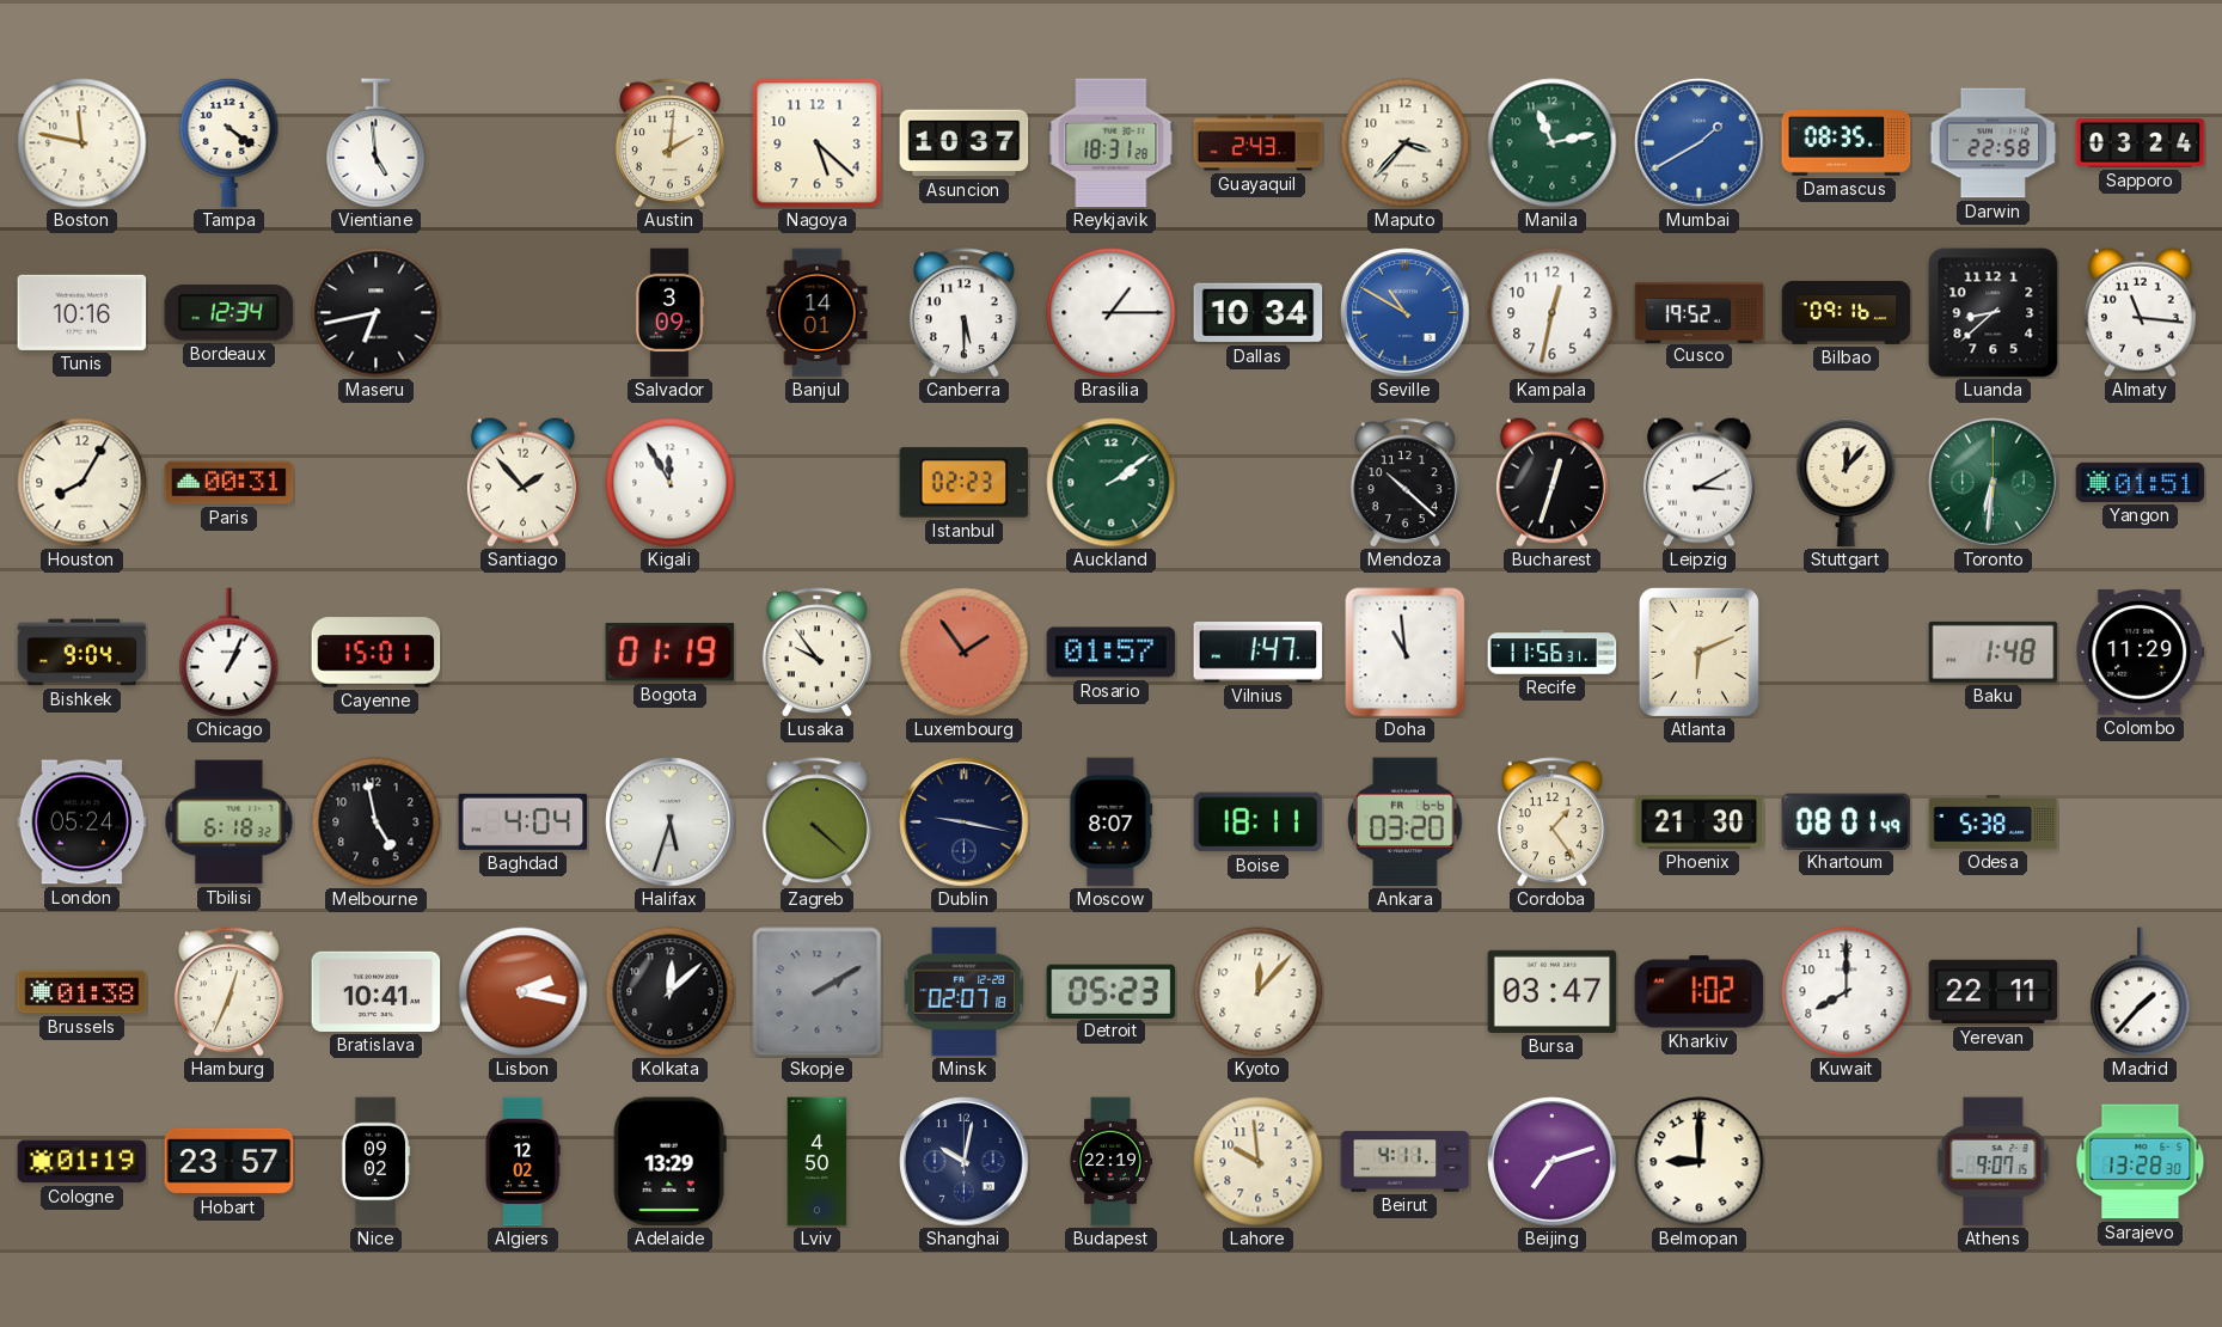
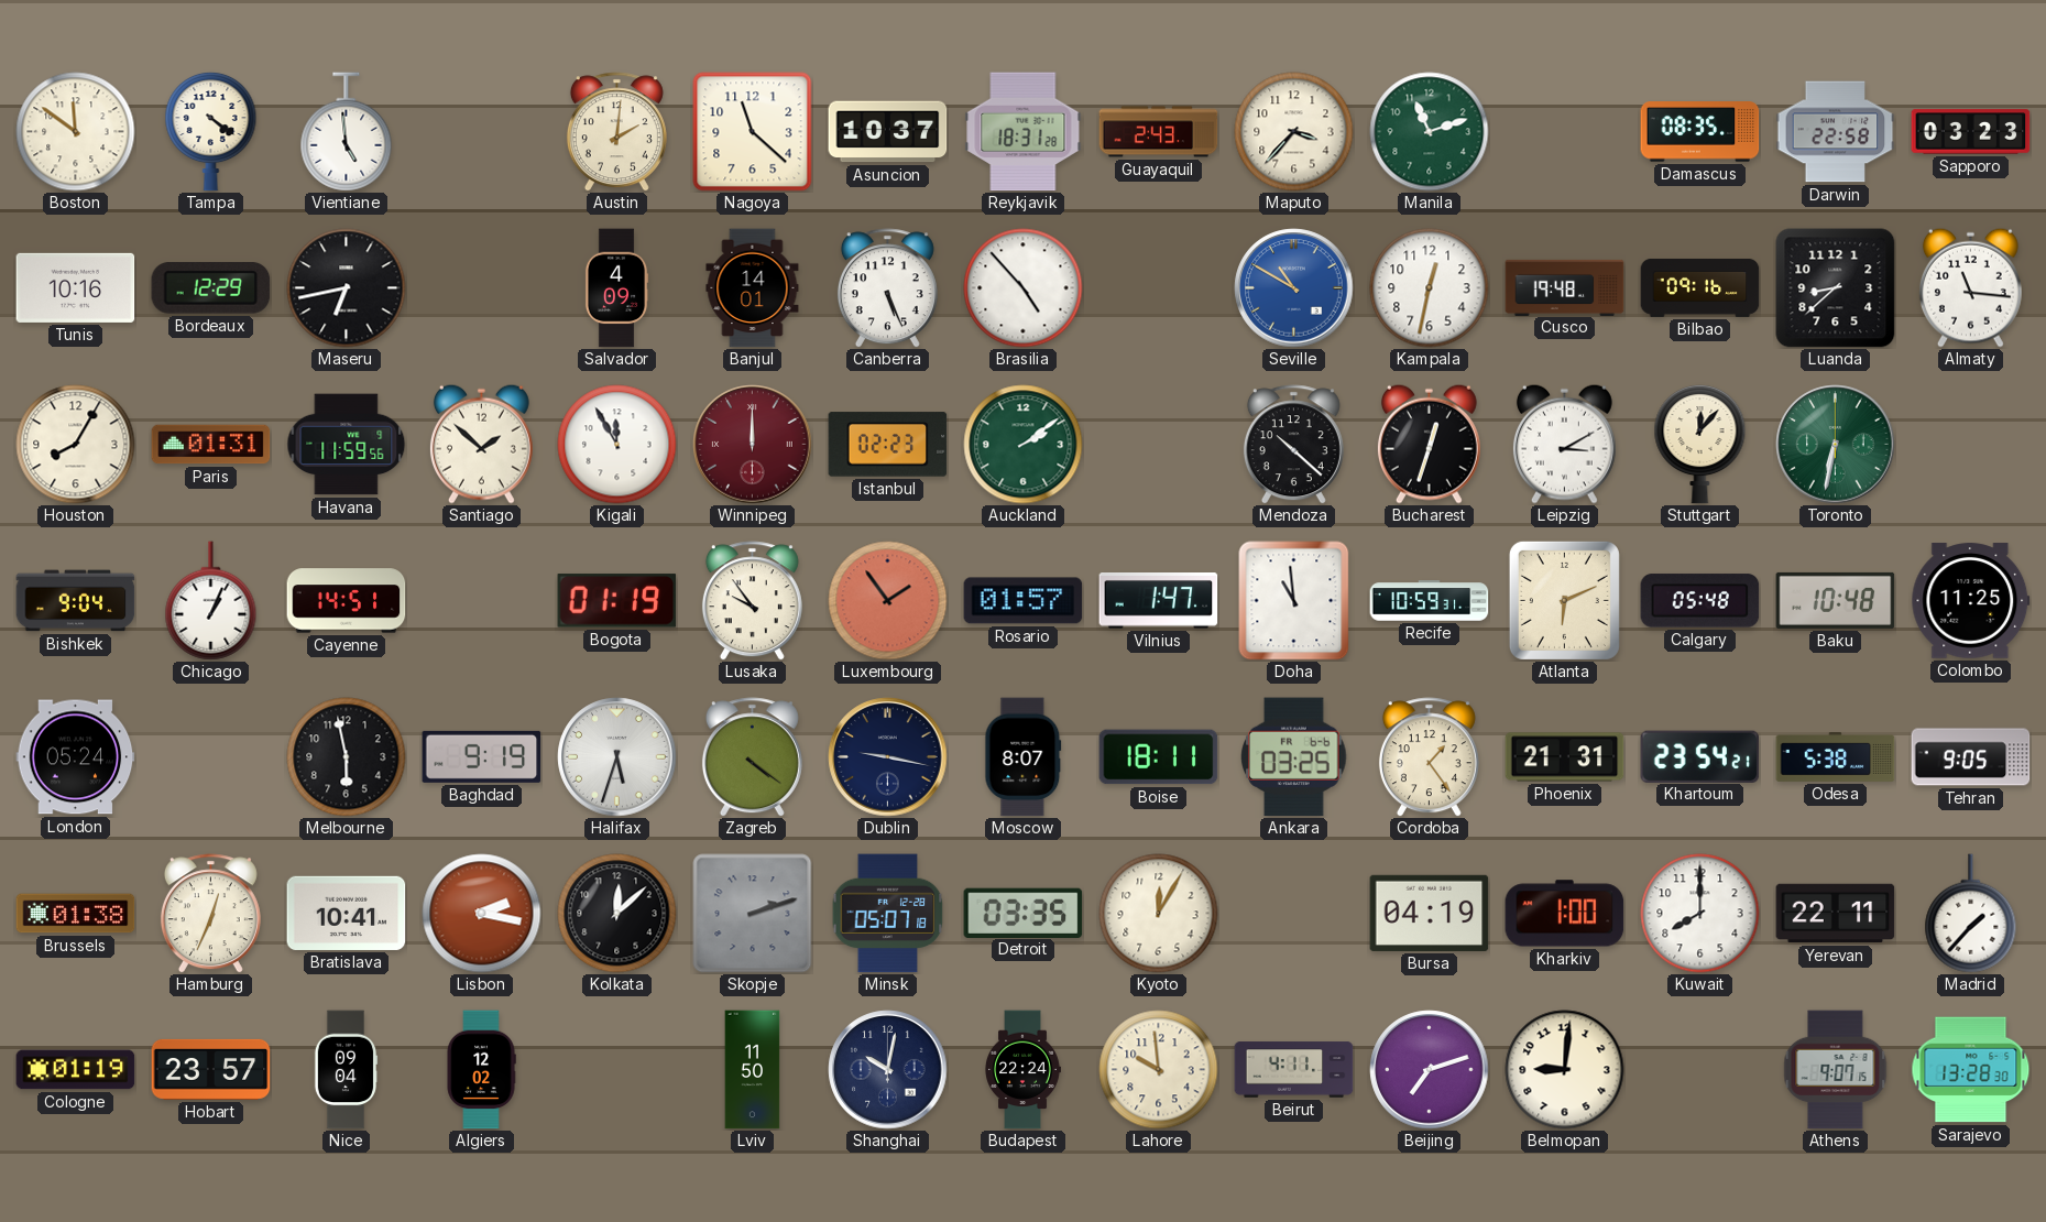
Boston: 11:47 -> 11:51
Nagoya: 5:22 -> 11:22
Manila: 11:13 -> 11:12
Mumbai: 1:40 -> none
Sapporo: 03:24 -> 03:23
Bordeaux: 12:34 -> 12:29
Salvador: 3:09 -> 4:09
Canberra: 5:30 -> 5:26
Brasilia: 1:15 -> 4:53
Dallas: 10:34 -> none
Cusco: 19:52 -> 19:48
Paris: 00:31 -> 01:31
Havana: none -> 11:59
Santiago: 1:53 -> 1:52
Winnipeg: none -> 12:00
Toronto: 6:31 -> 6:32
Yangon: 01:51 -> none
Cayenne: 15:01 -> 14:51
Recife: 11:56 -> 10:59
Calgary: none -> 05:48
Baku: 1:48 -> 10:48
Colombo: 11:29 -> 11:25
Tbilisi: 6:18 -> none
Melbourne: 4:58 -> 5:58
Baghdad: 4:04 -> 9:19
Zagreb: 4:22 -> 4:21
Ankara: 03:20 -> 03:25
Phoenix: 21:30 -> 21:31
Khartoum: 08:01 -> 23:54
Tehran: none -> 9:05
Skopje: 2:10 -> 2:12
Minsk: 02:07 -> 05:07
Detroit: 05:23 -> 03:35
Kyoto: 12:07 -> 12:05
Bursa: 03:47 -> 04:19
Kharkiv: 1:02 -> 1:00
Nice: 09:02 -> 09:04
Adelaide: 13:29 -> none
Lviv: 4:50 -> 11:50
Budapest: 22:19 -> 22:24
Belmopan: 9:00 -> 9:01
